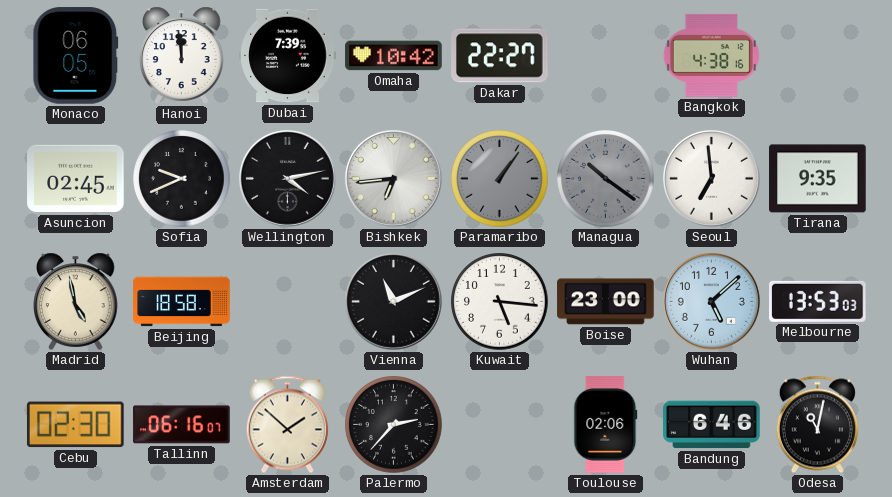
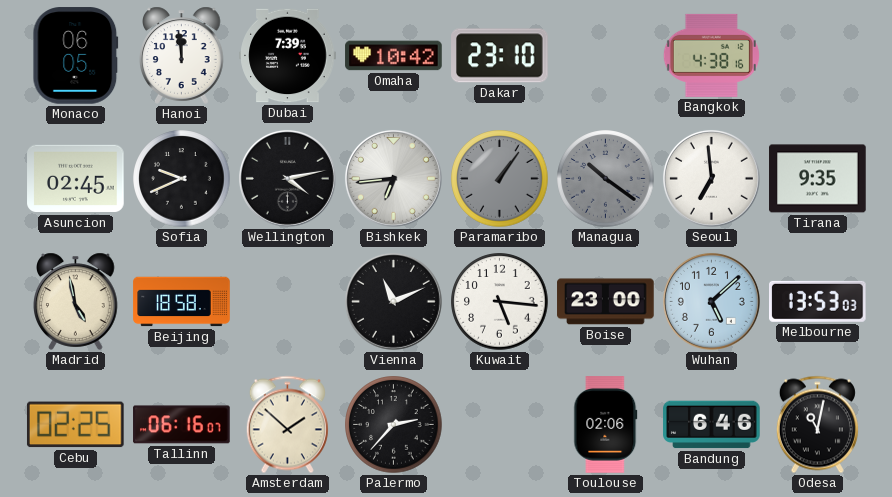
Dakar: 22:27 -> 23:10
Cebu: 02:30 -> 02:25
